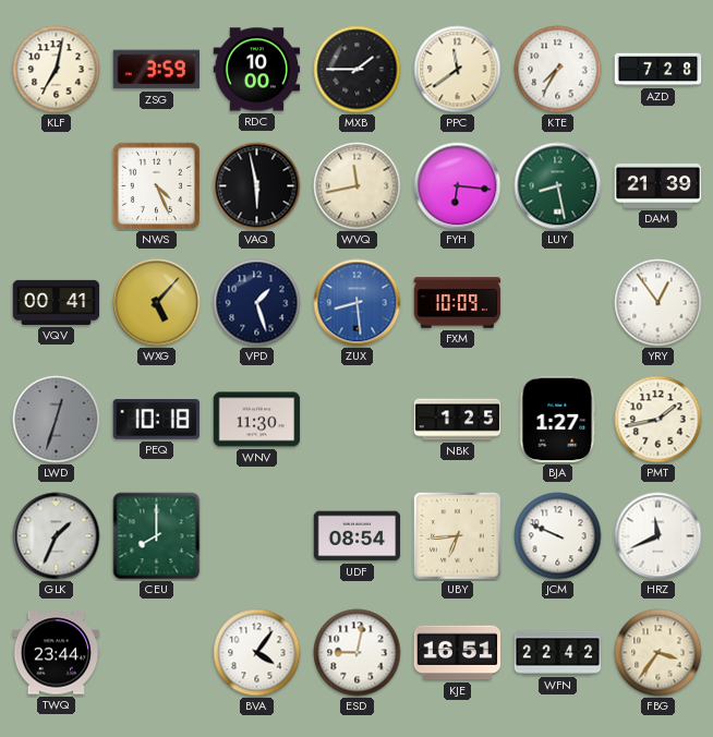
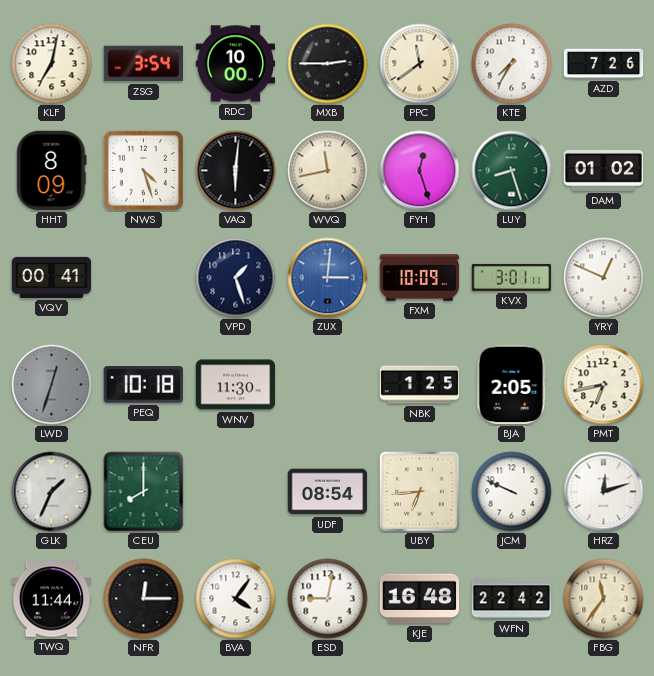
ZSG: 3:59 -> 3:54
MXB: 1:45 -> 2:45
AZD: 7:28 -> 7:26
HHT: none -> 8:09
NWS: 4:26 -> 4:27
VAQ: 5:58 -> 6:01
FYH: 6:16 -> 12:27
LUY: 8:28 -> 8:27
DAM: 21:39 -> 01:02
WXG: 5:07 -> none
ZUX: 8:29 -> 3:01
KVX: none -> 3:01
YRY: 12:54 -> 12:49
BJA: 1:27 -> 2:05
PMT: 1:43 -> 6:43
HRZ: 11:41 -> 12:12
TWQ: 23:44 -> 11:44
NFR: none -> 12:15
KJE: 16:51 -> 16:48
FBG: 3:36 -> 11:36
